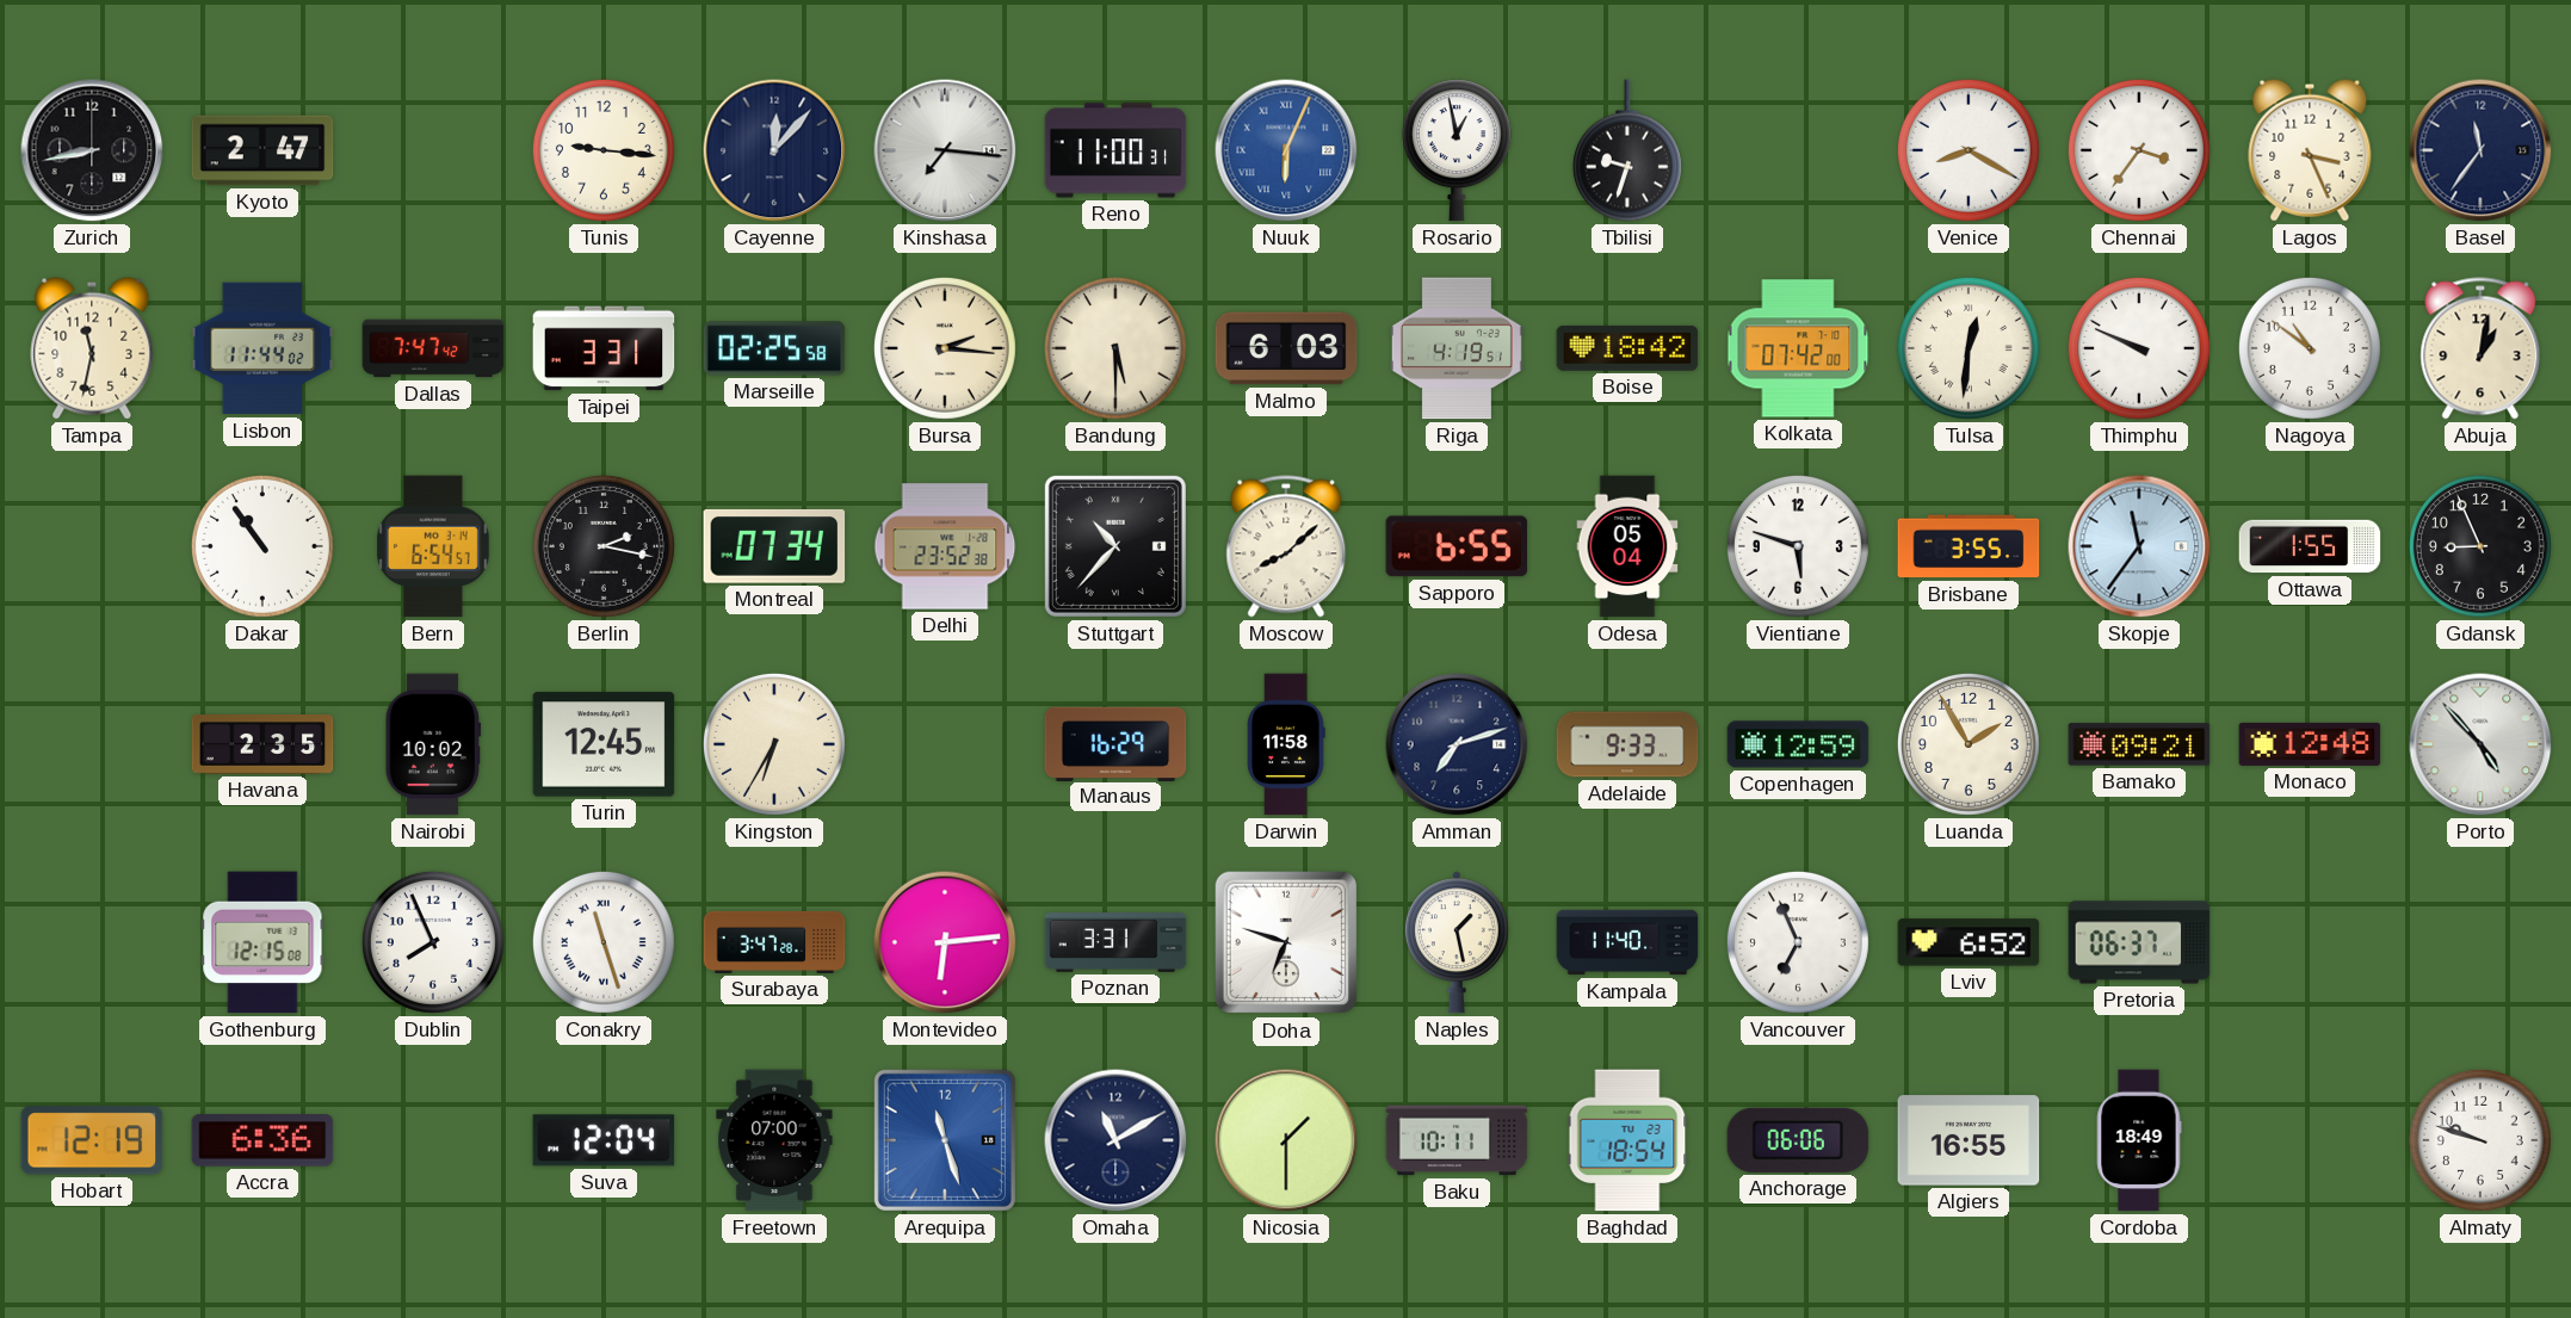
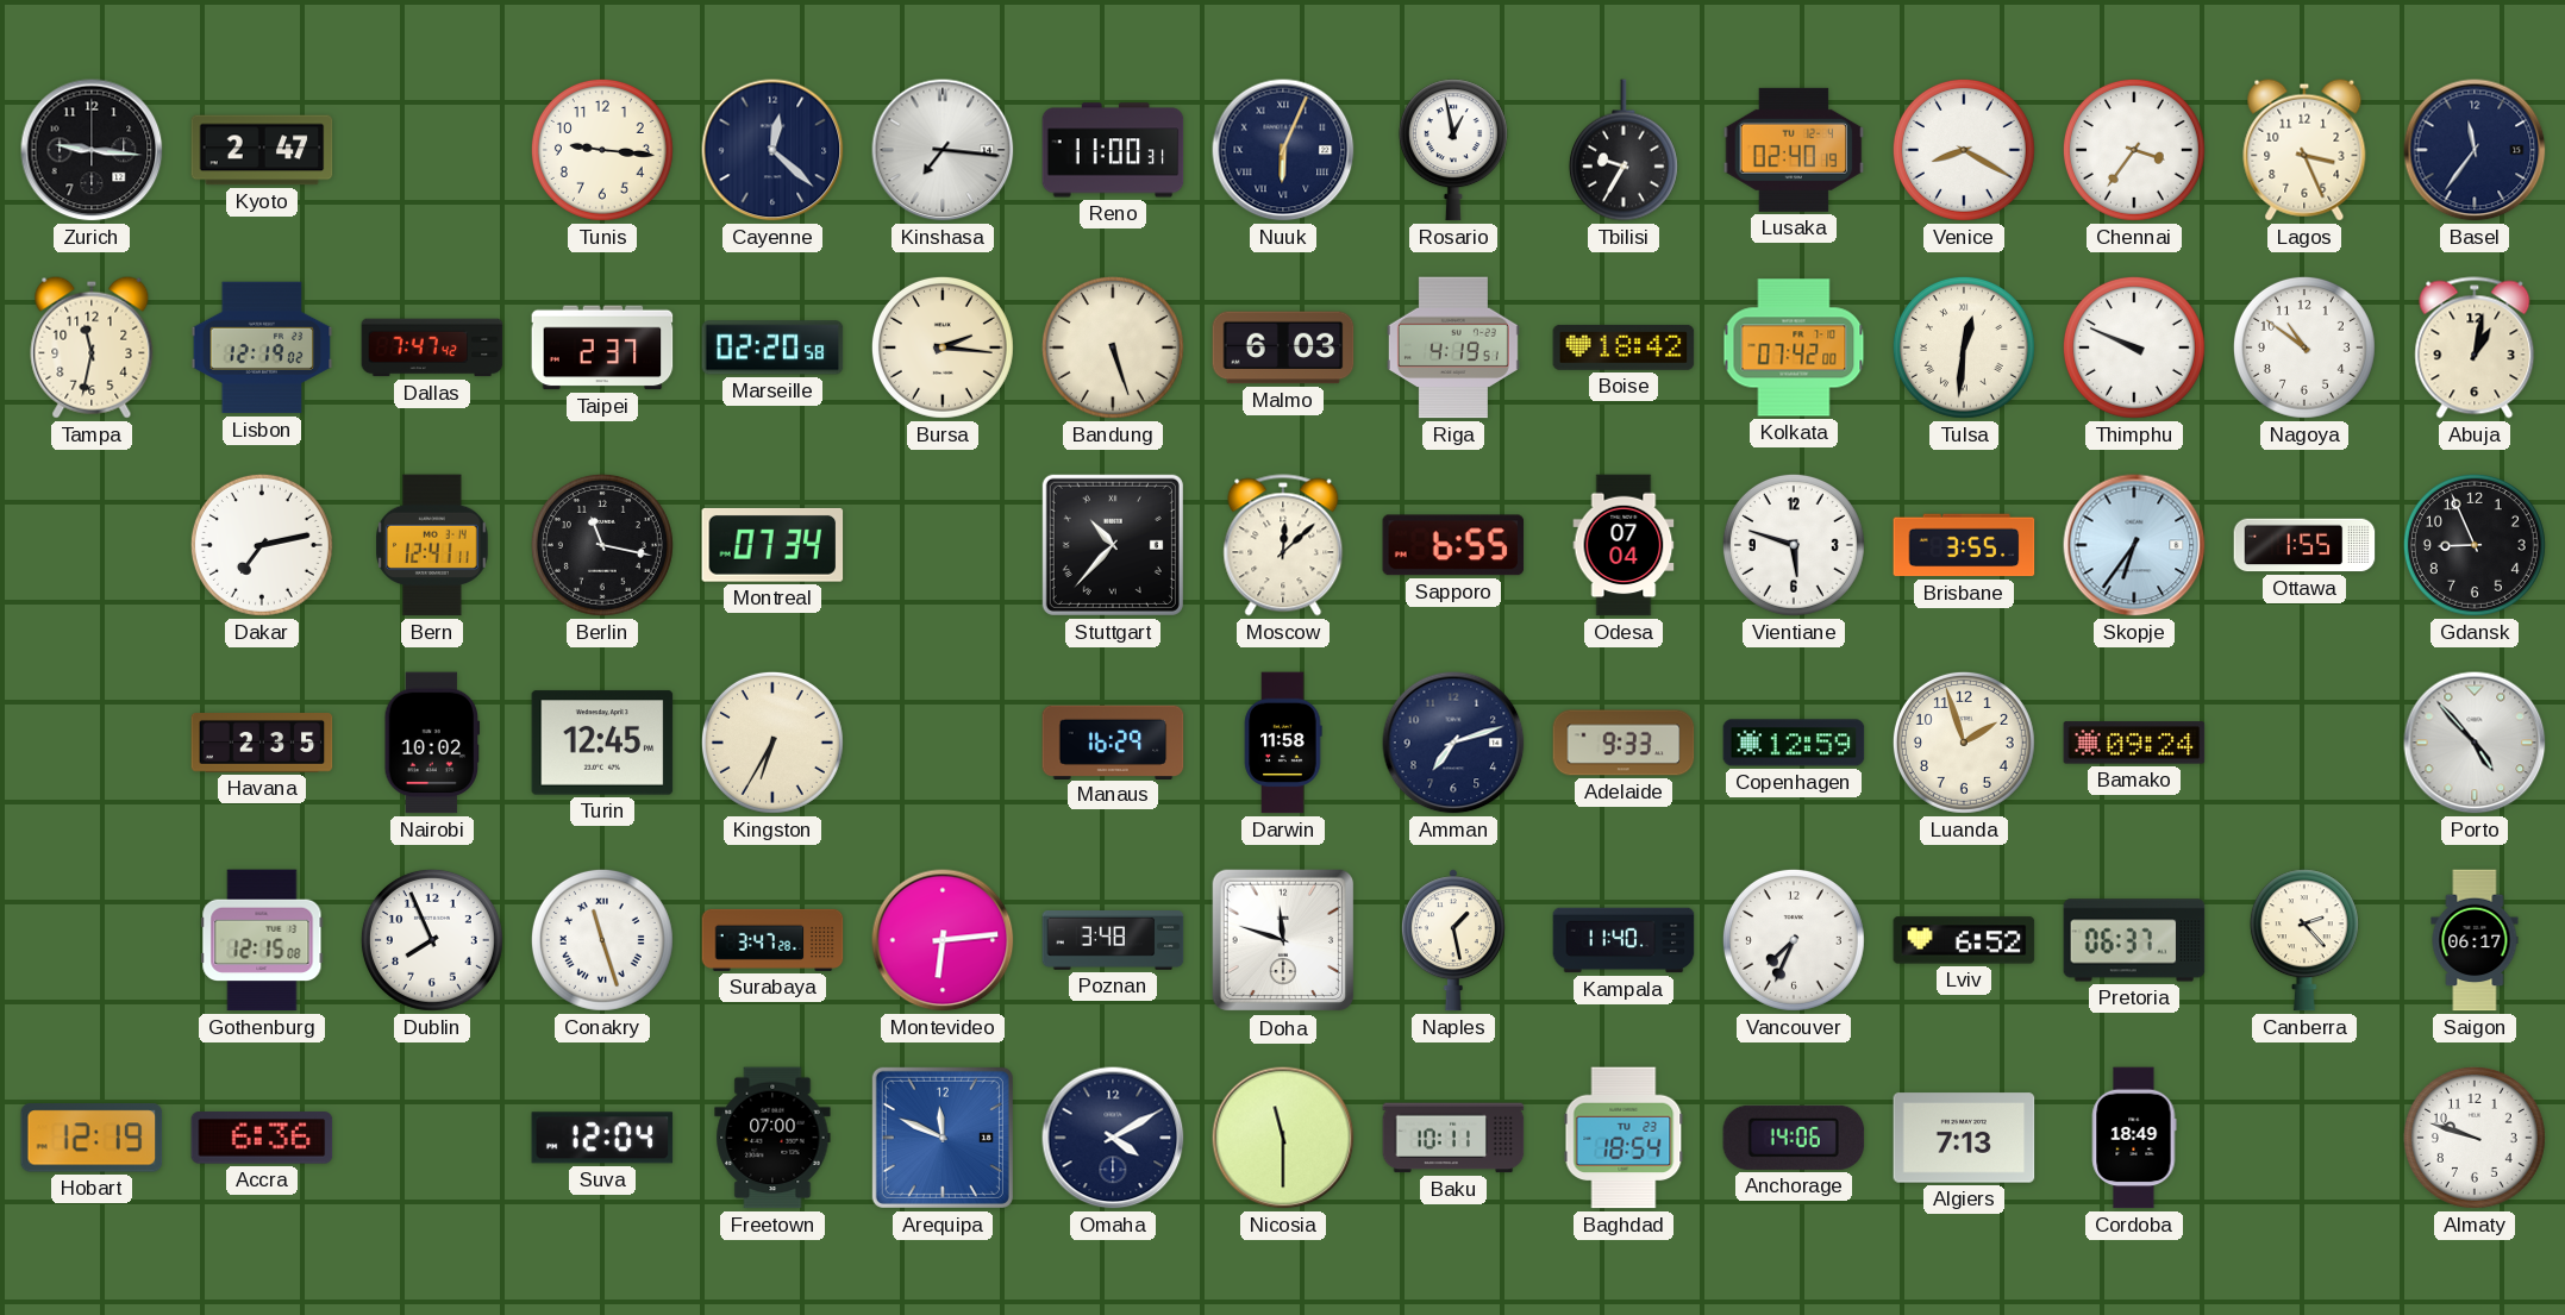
Zurich: 8:43 -> 9:16
Cayenne: 12:07 -> 12:22
Nuuk dial: blue -> navy
Tbilisi: 9:33 -> 9:35
Lusaka: none -> 02:40
Lisbon: 11:44 -> 12:19
Taipei: 3:31 -> 2:37
Marseille: 02:25 -> 02:20
Bandung: 5:30 -> 5:27
Dakar: 10:54 -> 7:13
Bern: 6:54 -> 12:41
Berlin: 2:17 -> 11:17
Delhi: 23:52 -> none
Moscow: 8:08 -> 12:08
Odesa: 05:04 -> 07:04
Skopje: 11:36 -> 6:36
Luanda: 1:55 -> 1:57
Bamako: 09:21 -> 09:24
Monaco: 12:48 -> none
Poznan: 3:31 -> 3:48
Doha: 6:48 -> 11:48
Vancouver: 6:56 -> 7:34
Canberra: none -> 2:23
Saigon: none -> 06:17
Arequipa: 11:27 -> 11:49
Omaha: 11:10 -> 4:10
Nicosia: 1:30 -> 11:30
Anchorage: 06:06 -> 14:06
Algiers: 16:55 -> 7:13
